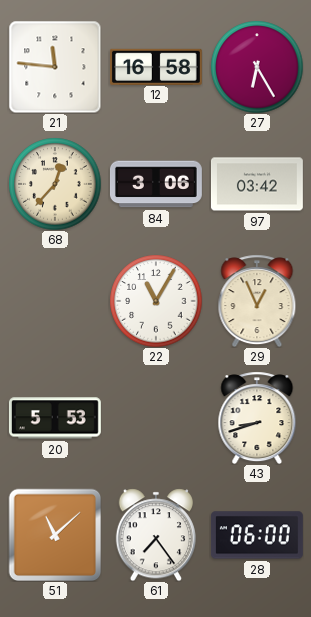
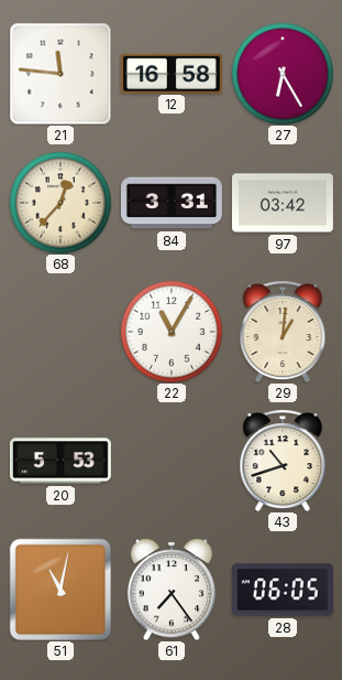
84: 3:06 -> 3:31
29: 12:56 -> 1:01
43: 8:42 -> 10:42
51: 11:08 -> 11:02
28: 06:00 -> 06:05
